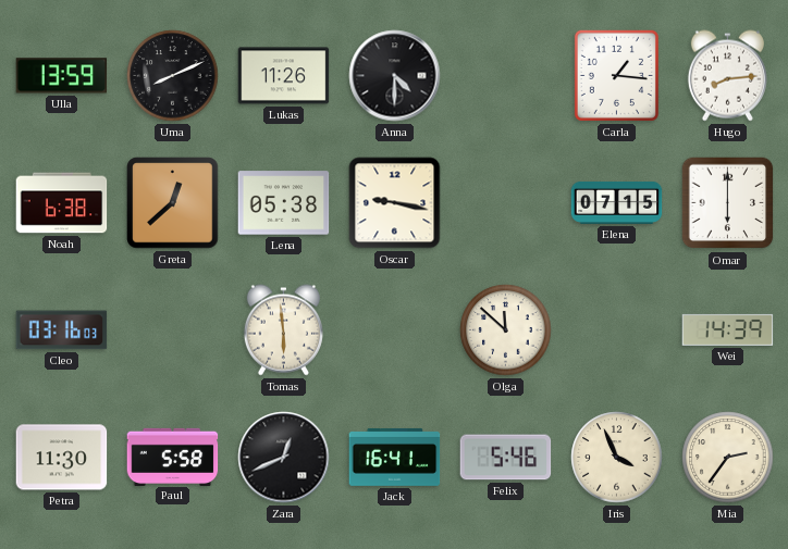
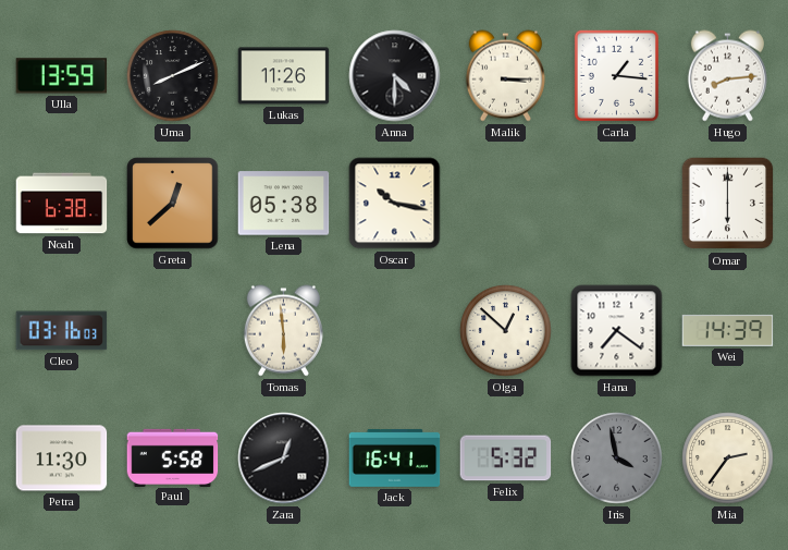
Malik: none -> 3:15
Oscar: 9:17 -> 10:17
Elena: 07:15 -> none
Olga: 11:52 -> 12:52
Hana: none -> 7:21
Felix: 5:46 -> 5:32
Iris: 3:56 -> 3:58
Iris dial: cream -> grey
